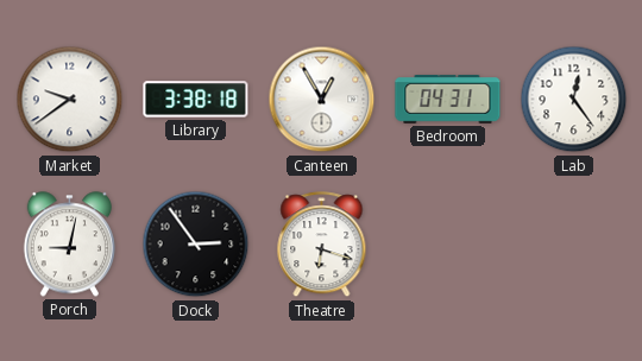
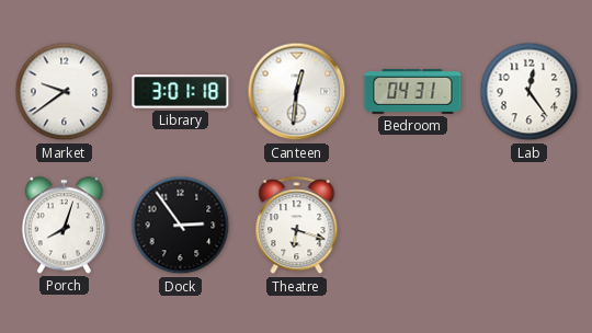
Library: 3:38 -> 3:01
Canteen: 12:55 -> 12:31
Porch: 9:02 -> 8:03
